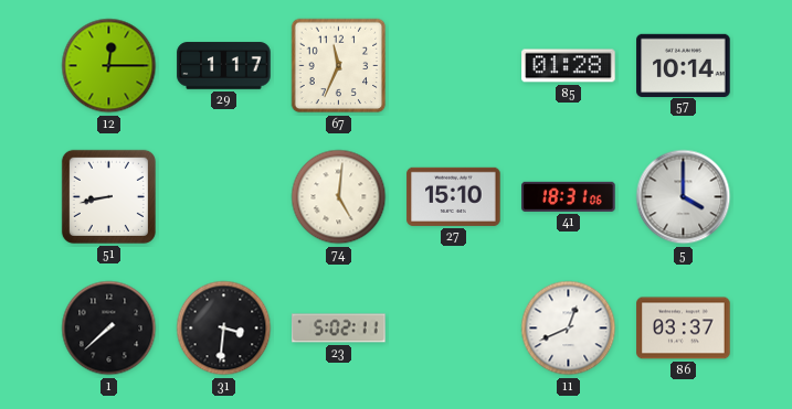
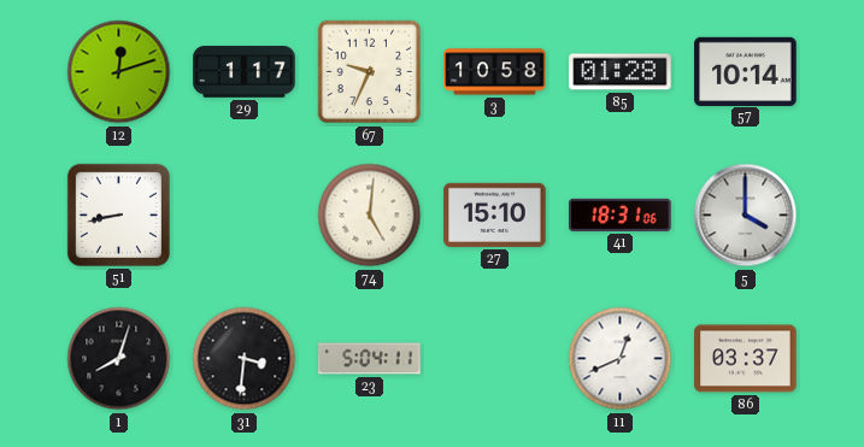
12: 12:15 -> 12:12
67: 11:34 -> 9:34
3: none -> 10:58
1: 7:38 -> 8:03
23: 5:02 -> 5:04
